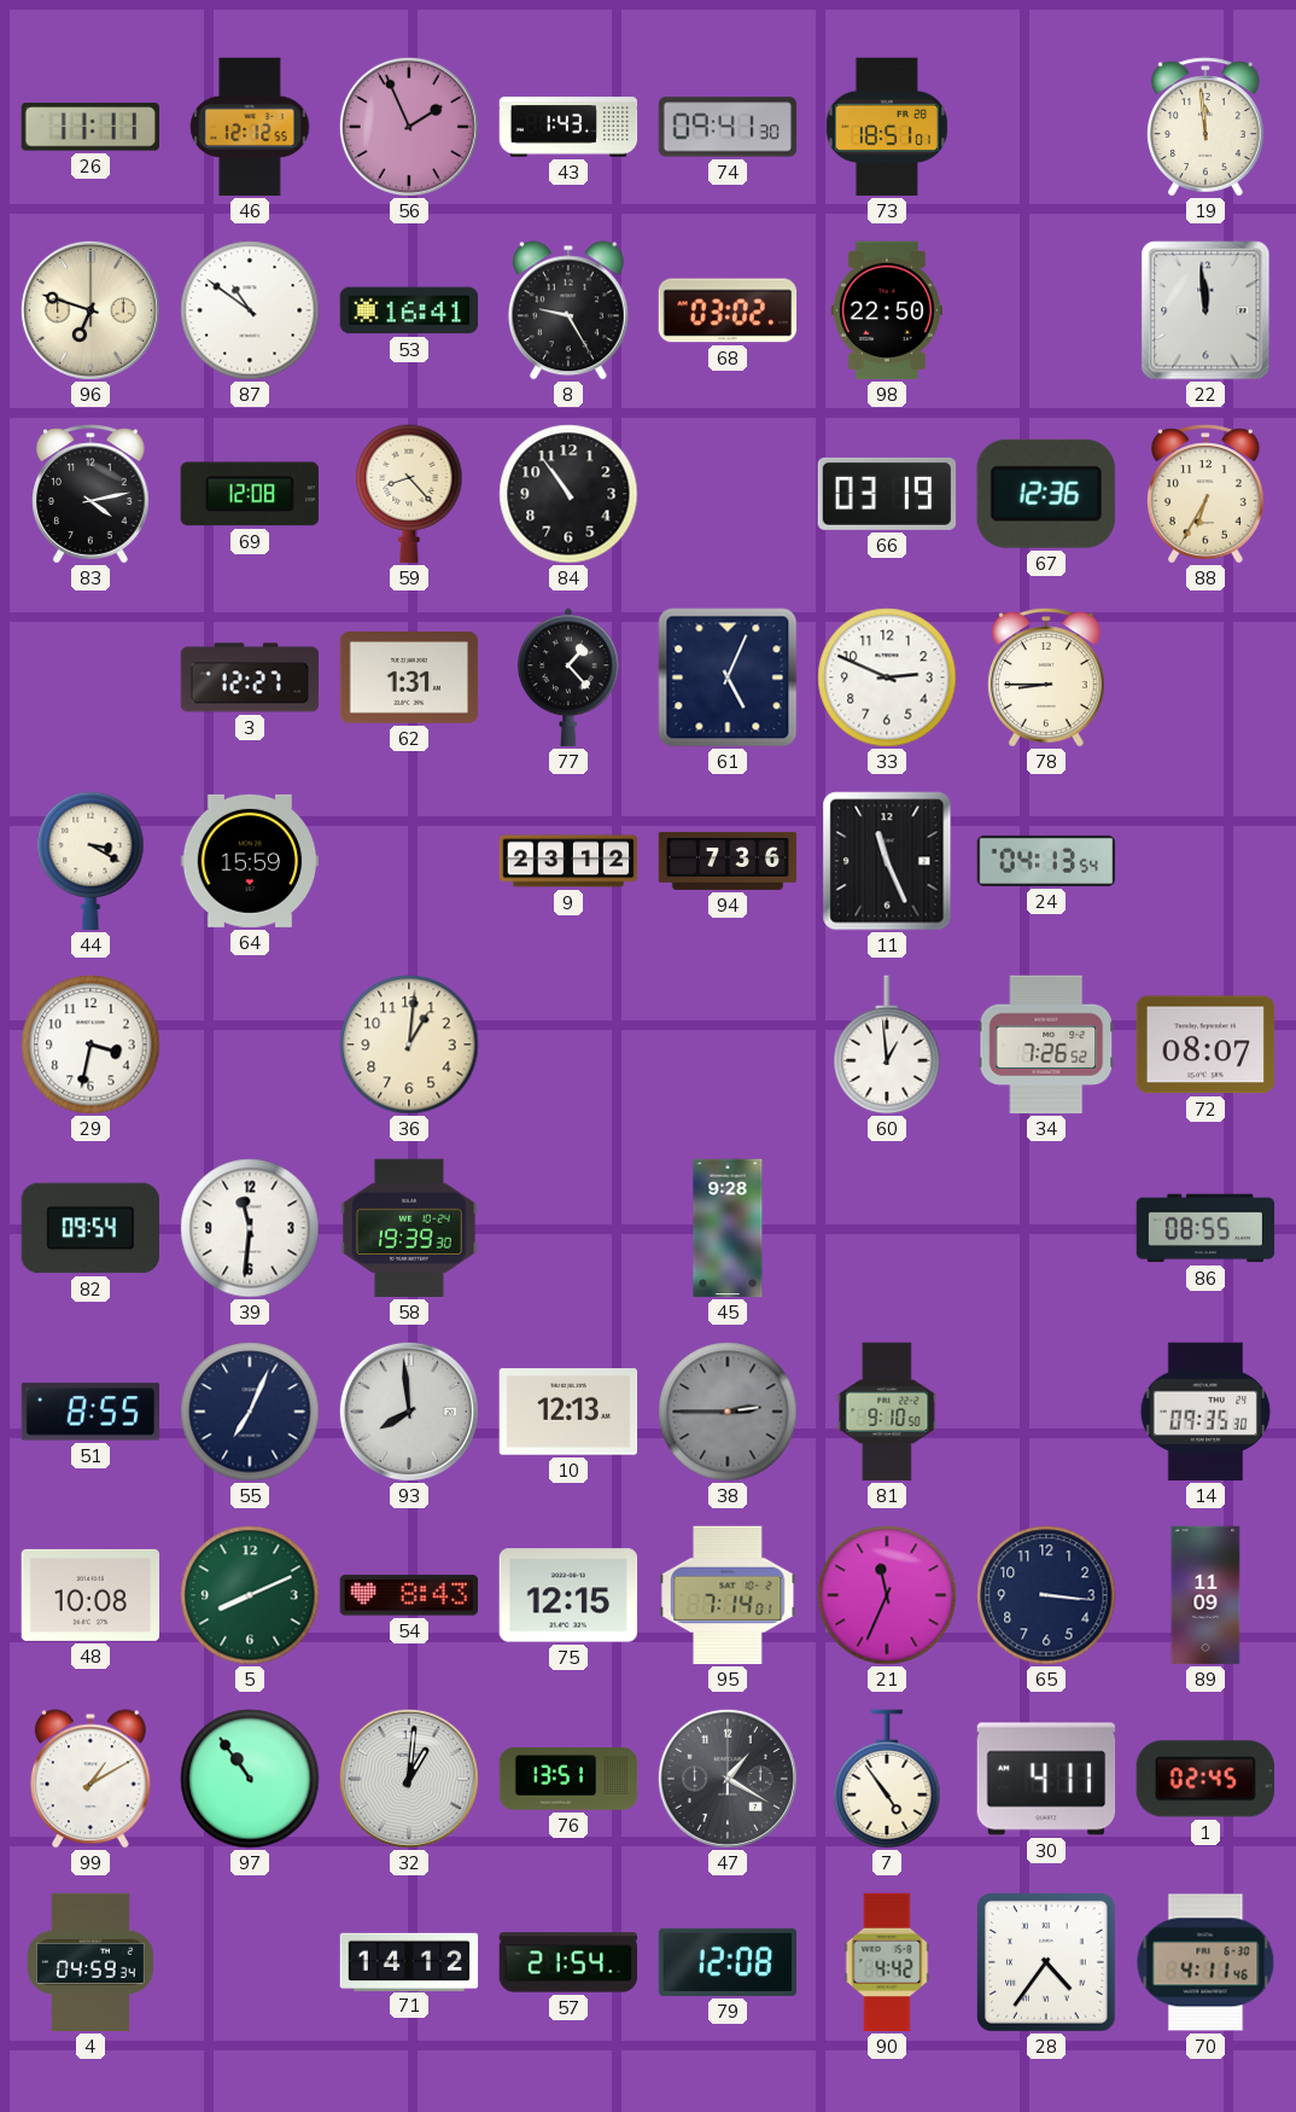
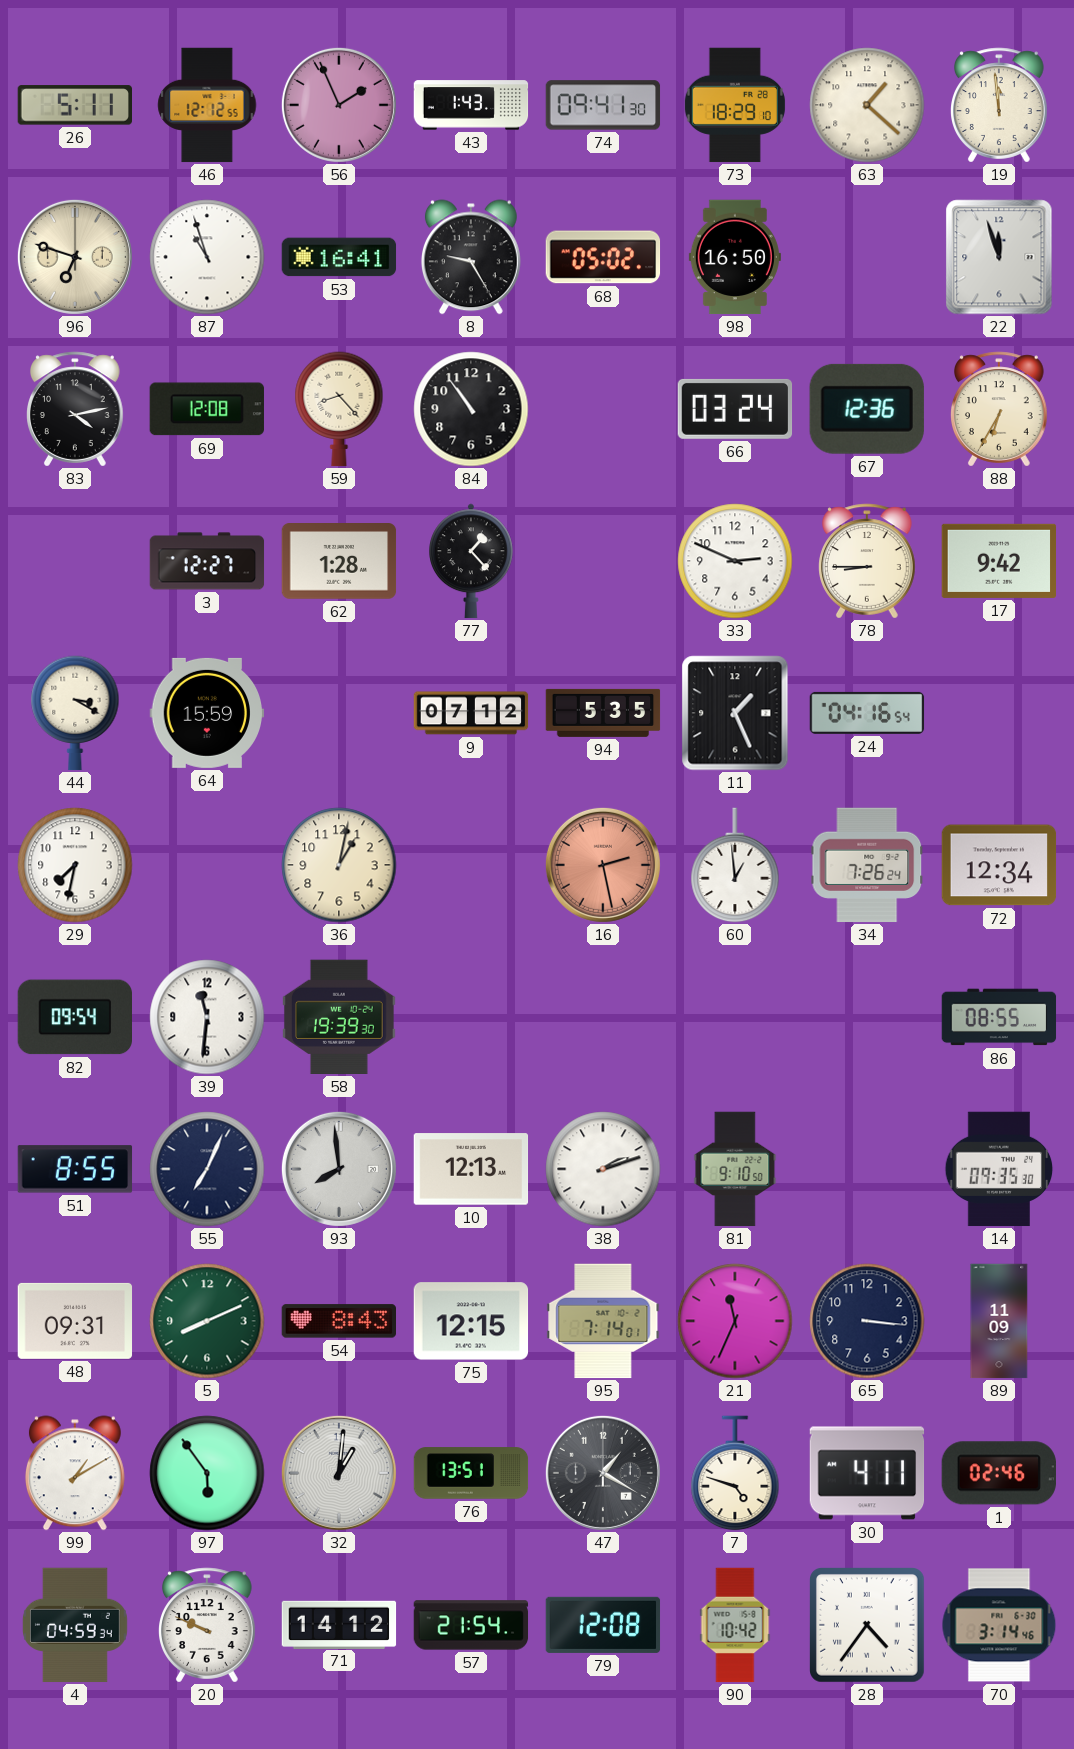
26: 11:11 -> 5:11
73: 18:51 -> 18:29
63: none -> 1:22
87: 10:51 -> 10:57
68: 03:02 -> 05:02
98: 22:50 -> 16:50
22: 11:59 -> 11:57
66: 03:19 -> 03:24
62: 1:31 -> 1:28
61: 5:04 -> none
17: none -> 9:42
9: 23:12 -> 07:12
94: 7:36 -> 5:35
11: 11:26 -> 1:26
24: 04:13 -> 04:16
29: 3:32 -> 7:32
36: 1:01 -> 1:02
16: none -> 2:28
34: 7:26:52 -> 7:26:24
72: 08:07 -> 12:34
45: 9:28 -> none
38: 2:45 -> 2:12
38 dial: grey -> white
48: 10:08 -> 09:31
97: 10:54 -> 5:54
7: 4:54 -> 4:48
1: 02:45 -> 02:46
20: none -> 9:49
90: 4:42 -> 10:42
70: 4:11 -> 3:14
